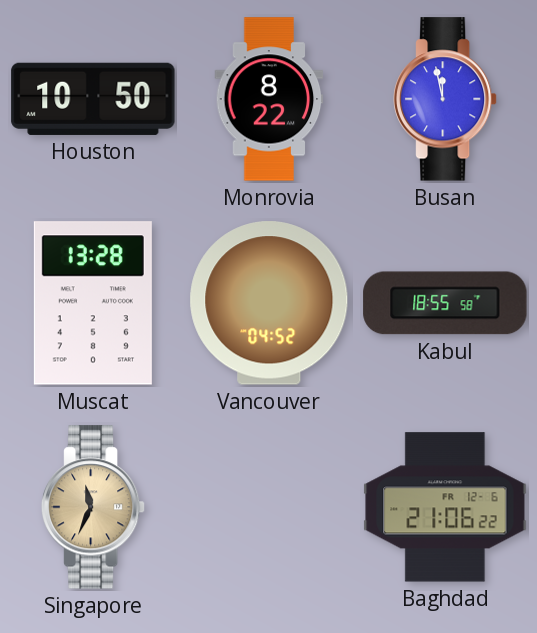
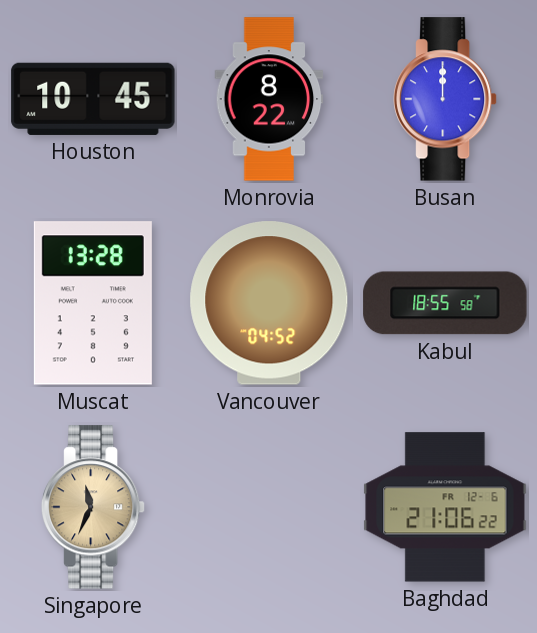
Houston: 10:50 -> 10:45
Busan: 11:58 -> 12:00
